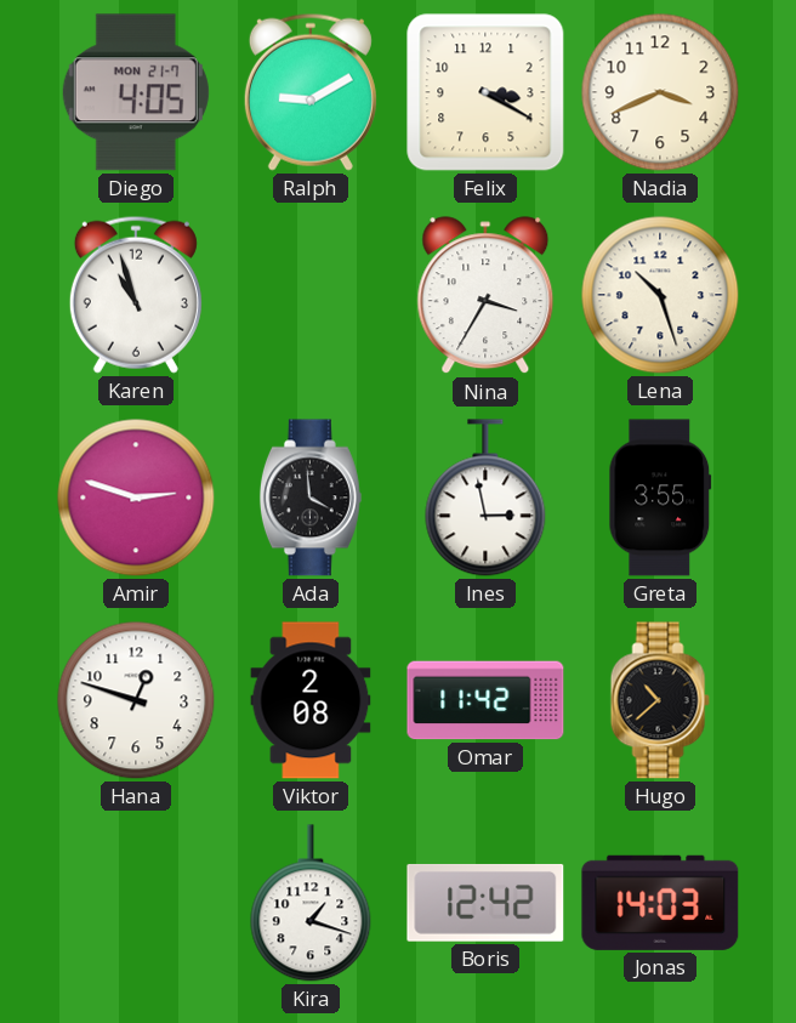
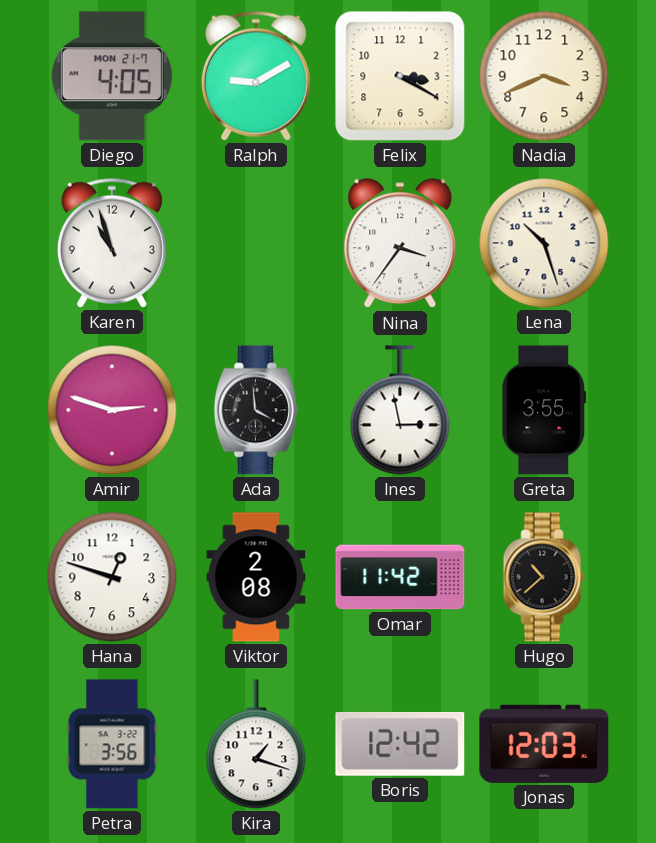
Nina: 3:35 -> 3:36
Petra: none -> 3:56
Jonas: 14:03 -> 12:03
